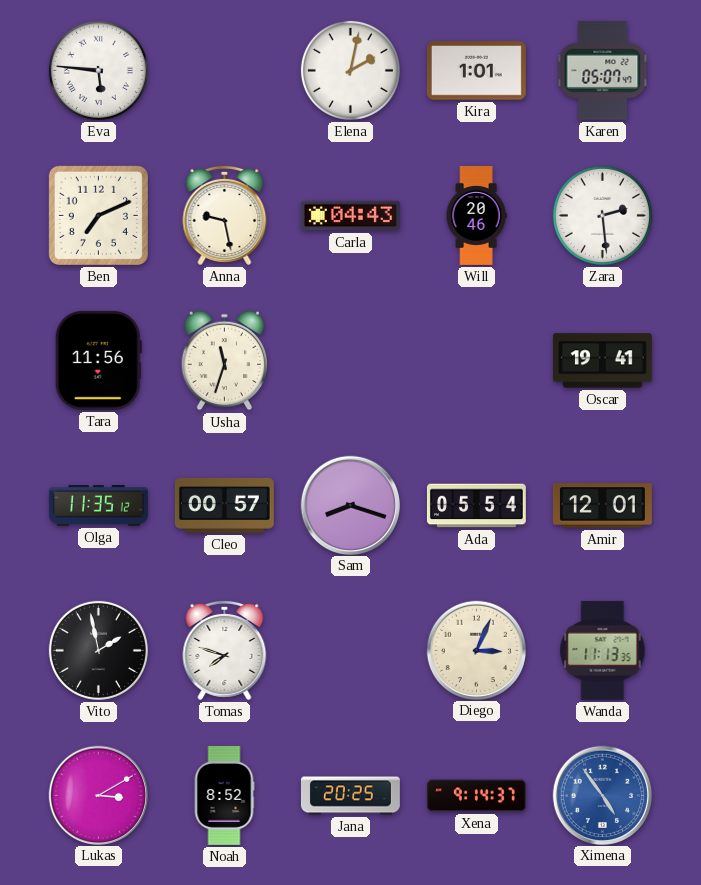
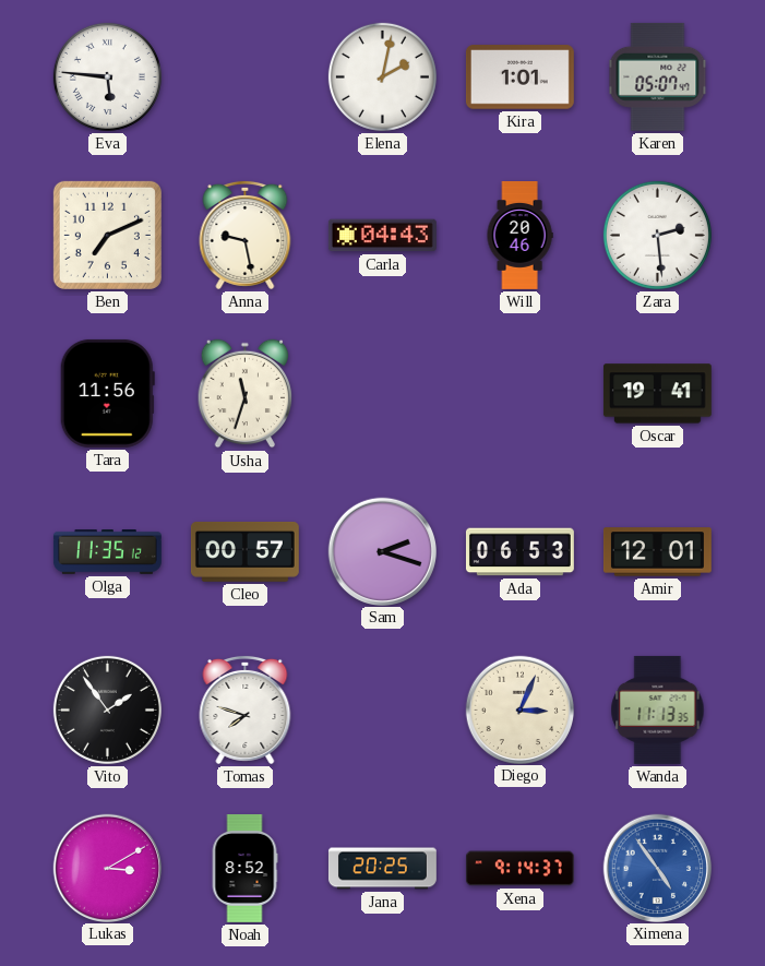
Sam: 8:18 -> 2:18
Ada: 05:54 -> 06:53
Vito: 1:58 -> 1:54
